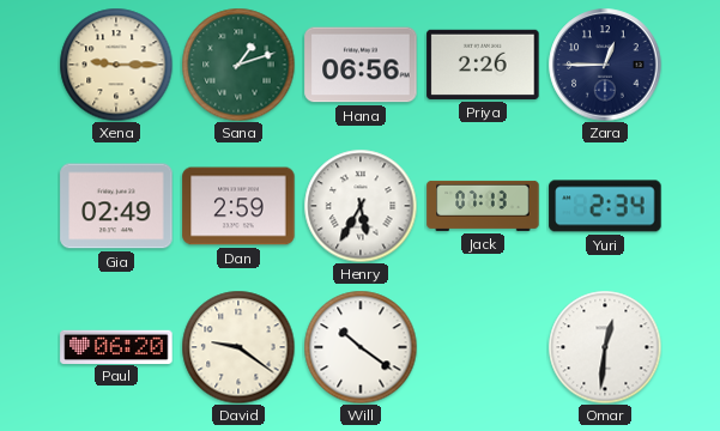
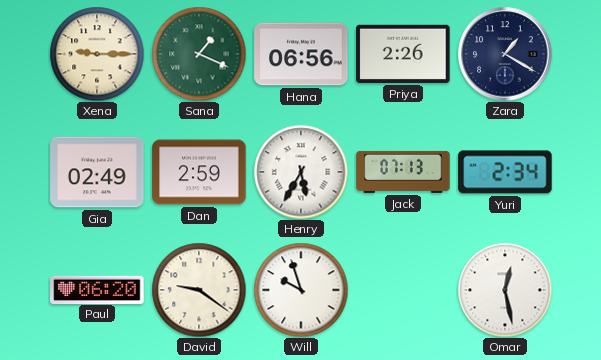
Sana: 1:12 -> 1:19
Zara: 12:45 -> 1:20
Will: 10:21 -> 9:57
Omar: 12:31 -> 12:28
